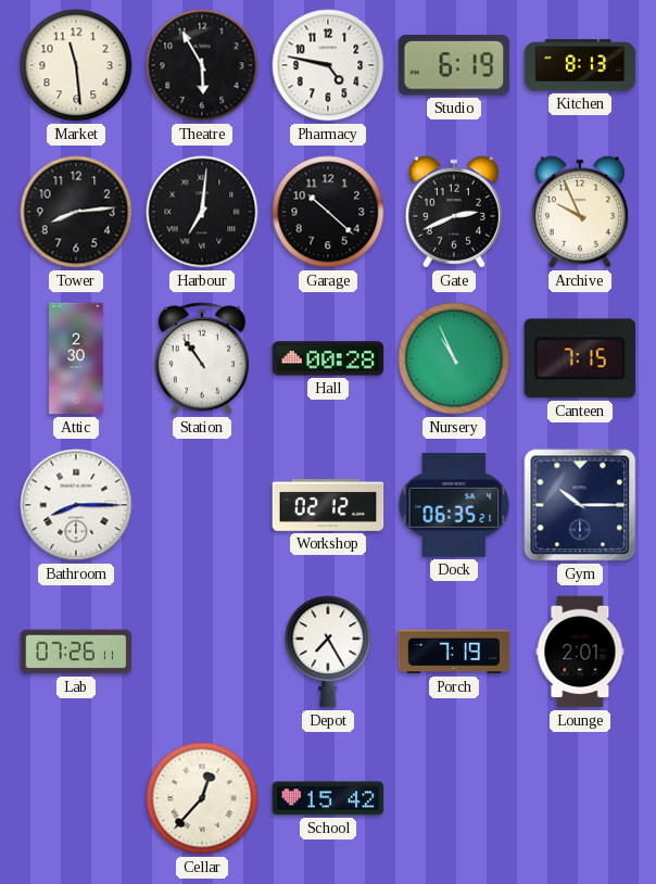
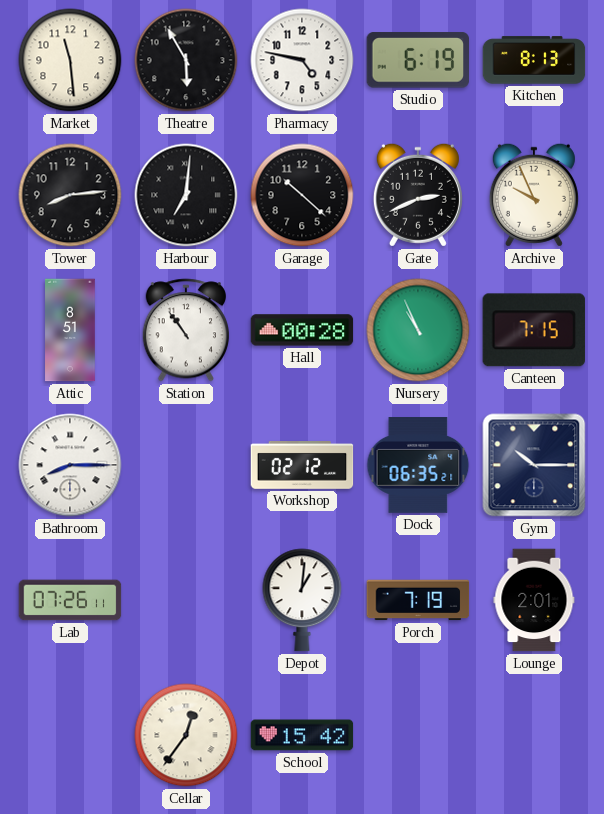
Attic: 2:30 -> 8:51
Depot: 7:25 -> 1:01
Cellar: 12:37 -> 12:36
